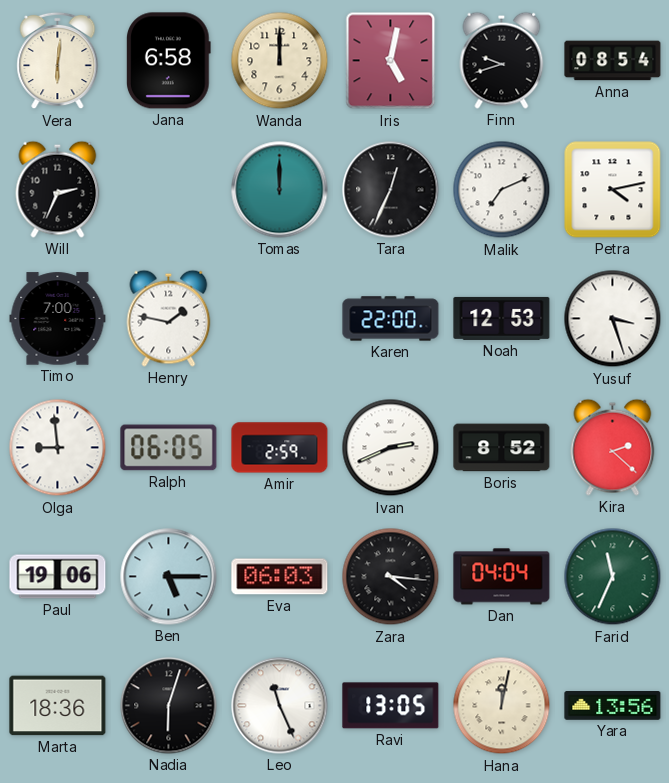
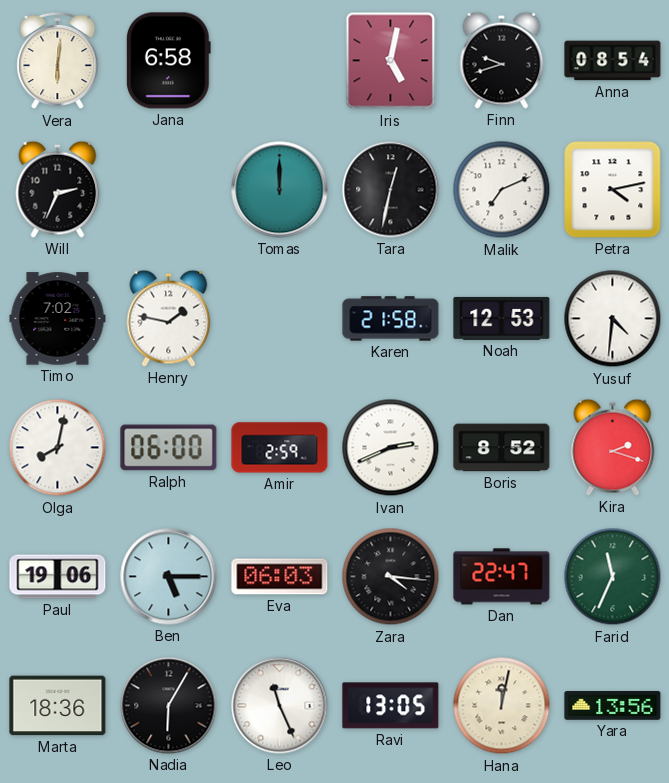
Wanda: 12:00 -> none
Tara: 12:34 -> 12:32
Timo: 7:00 -> 7:02
Karen: 22:00 -> 21:58
Yusuf: 3:27 -> 4:31
Olga: 8:59 -> 8:02
Ralph: 06:05 -> 06:00
Kira: 2:22 -> 2:18
Dan: 04:04 -> 22:47
Nadia: 6:03 -> 6:05
